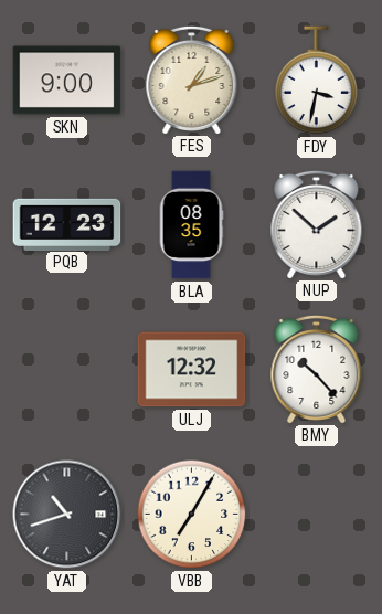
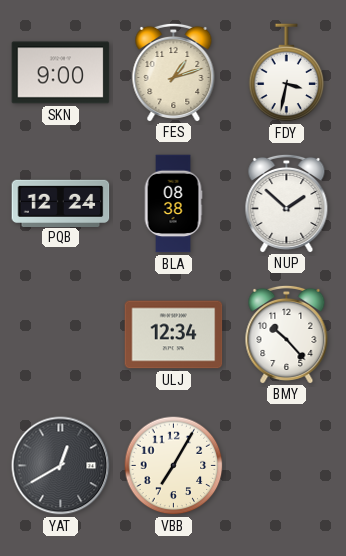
PQB: 12:23 -> 12:24
BLA: 08:35 -> 08:38
ULJ: 12:32 -> 12:34
YAT: 10:42 -> 12:40
